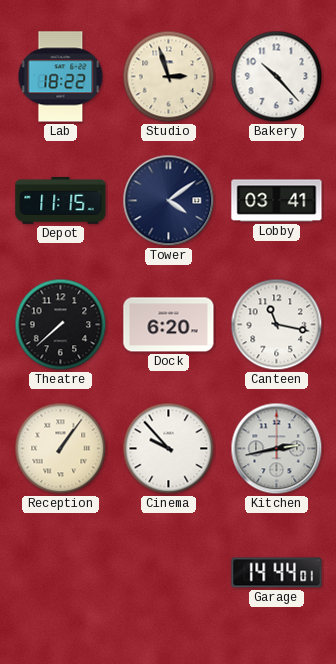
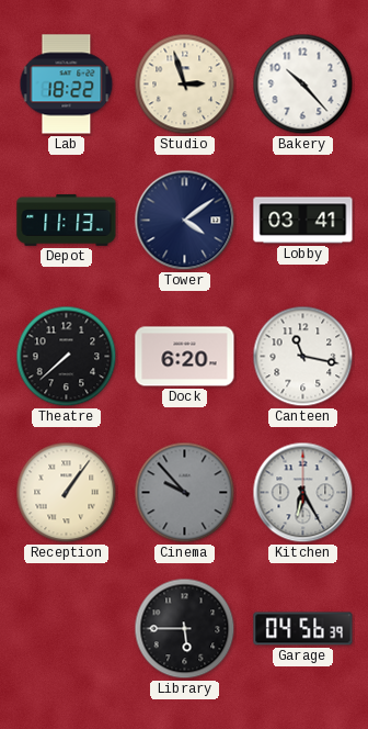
Depot: 11:15 -> 11:13
Cinema dial: white -> grey
Kitchen: 2:43 -> 6:25
Library: none -> 5:45
Garage: 14:44 -> 04:56
